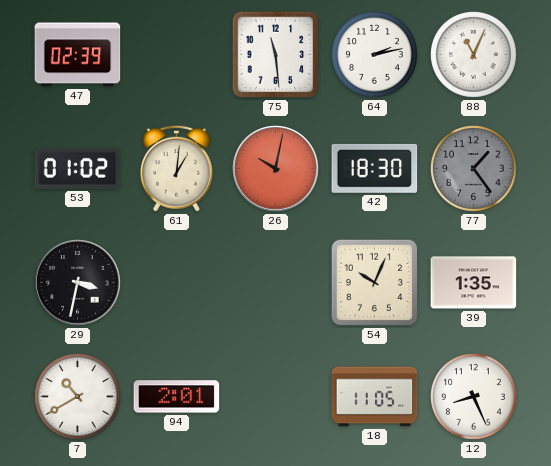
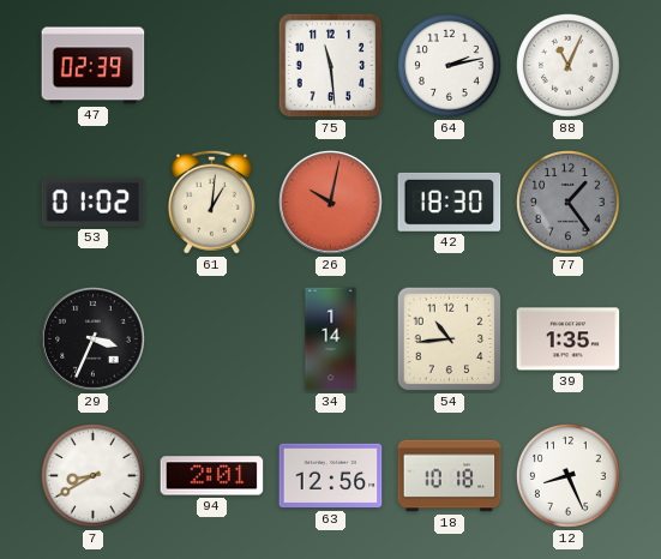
29: 3:32 -> 3:34
34: none -> 1:14
54: 10:04 -> 10:44
7: 10:40 -> 8:40
63: none -> 12:56
18: 11:05 -> 10:18
